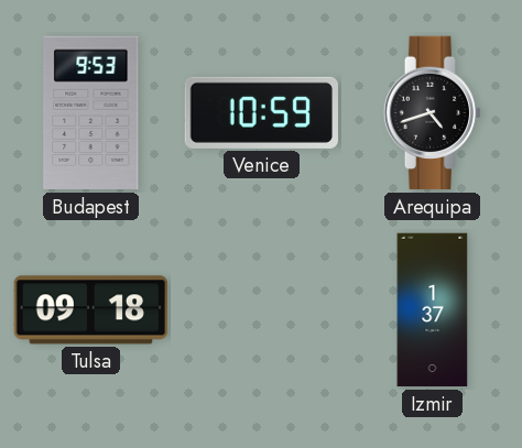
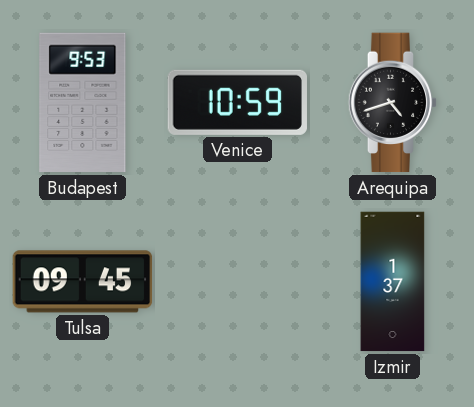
Tulsa: 09:18 -> 09:45
